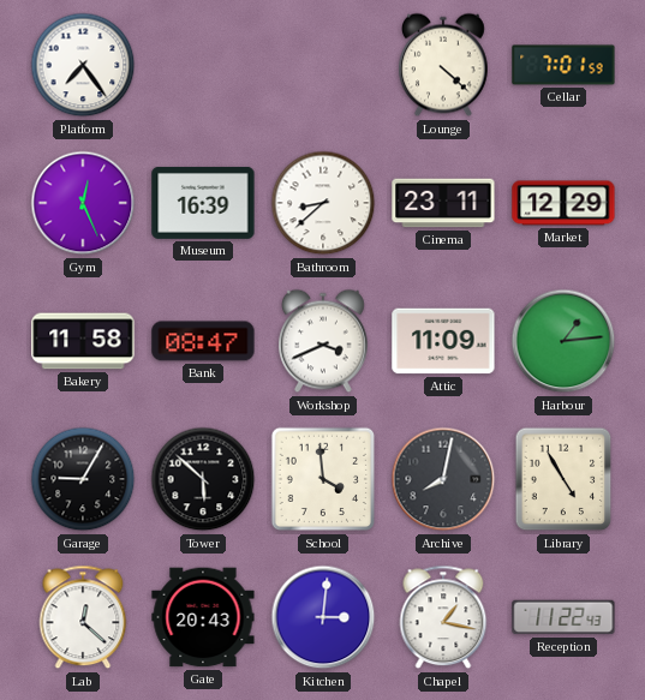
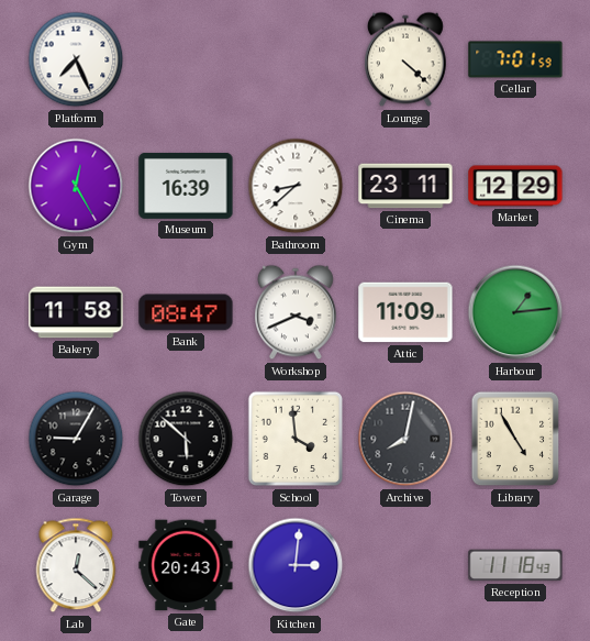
Platform: 7:24 -> 7:26
Gym: 12:26 -> 12:25
Chapel: 1:17 -> none
Reception: 11:22 -> 11:18
